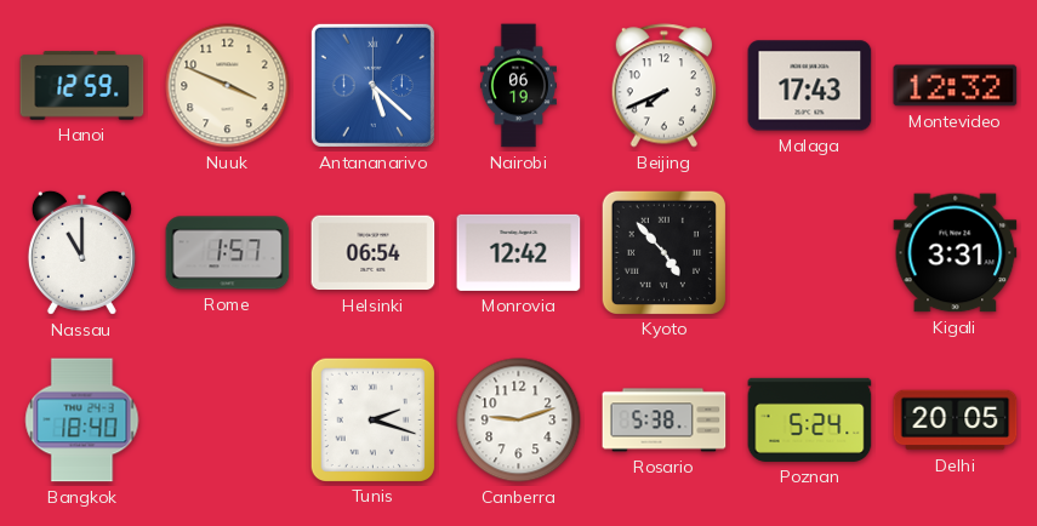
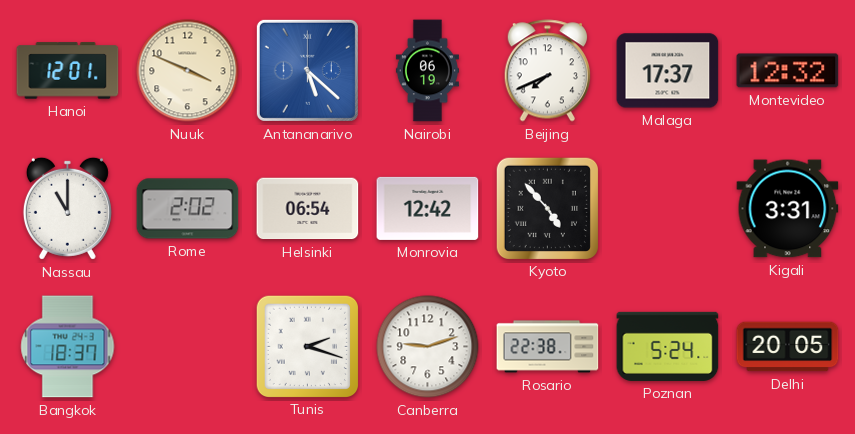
Hanoi: 12:59 -> 12:01
Malaga: 17:43 -> 17:37
Rome: 1:57 -> 2:02
Bangkok: 18:40 -> 18:37
Rosario: 5:38 -> 22:38
